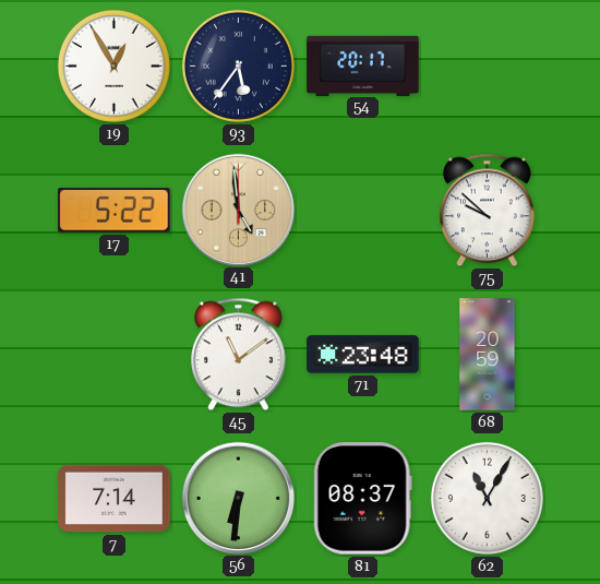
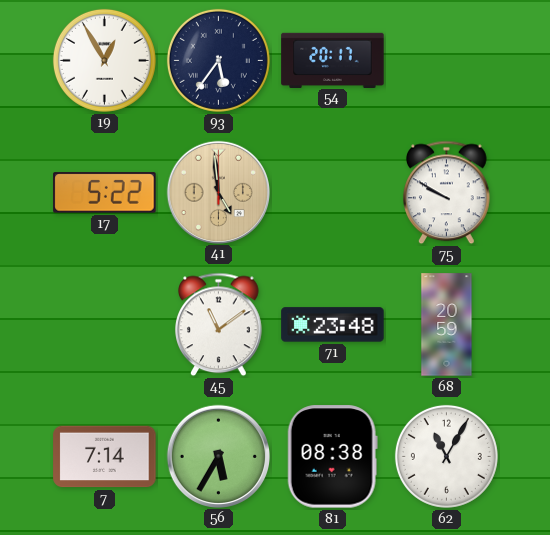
75: 9:52 -> 9:50
56: 6:31 -> 5:35
81: 08:37 -> 08:38
